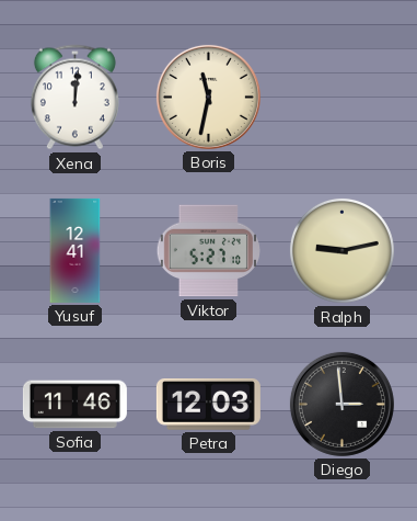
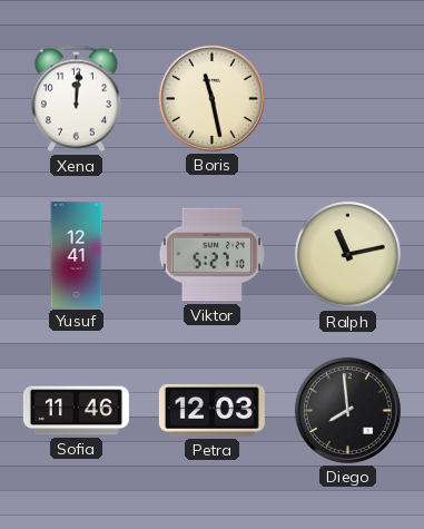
Boris: 11:32 -> 11:28
Ralph: 9:13 -> 11:13
Diego: 2:59 -> 7:59
